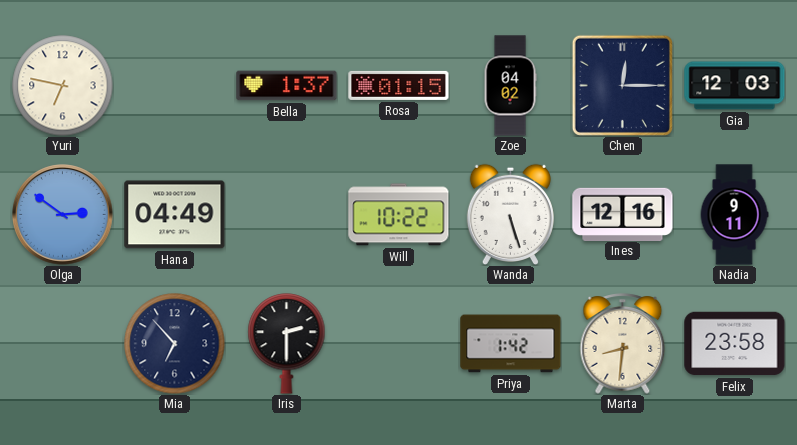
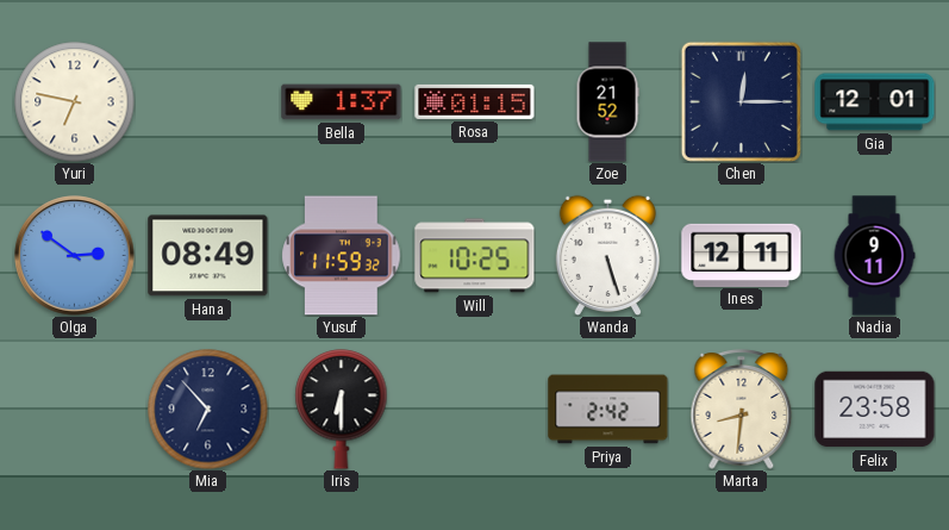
Zoe: 04:02 -> 21:52
Gia: 12:03 -> 12:01
Hana: 04:49 -> 08:49
Yusuf: none -> 11:59
Will: 10:22 -> 10:25
Ines: 12:16 -> 12:11
Iris: 2:30 -> 6:30
Priya: 1:42 -> 2:42
